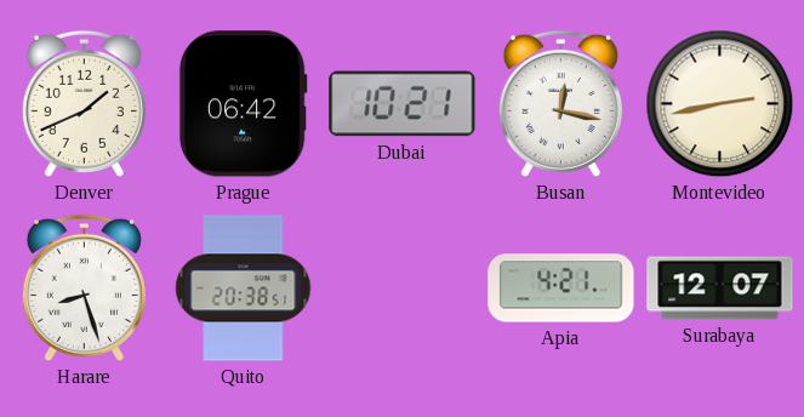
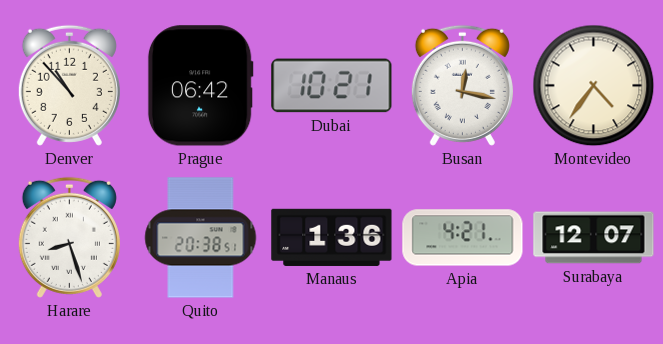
Denver: 1:41 -> 10:53
Montevideo: 2:43 -> 4:36
Manaus: none -> 1:36
